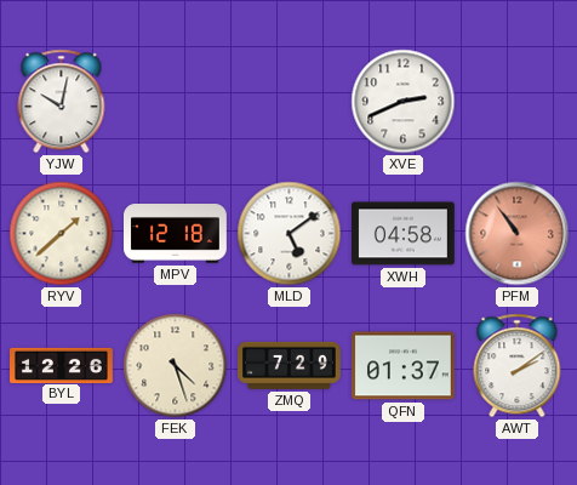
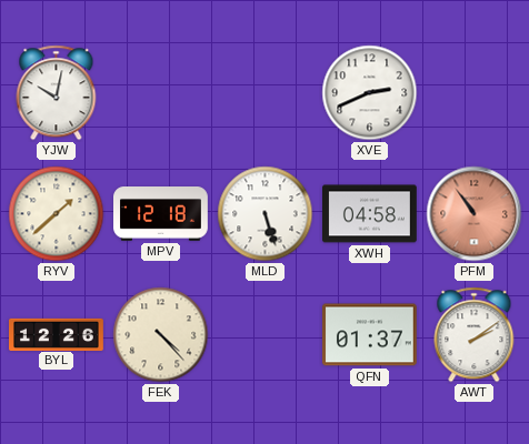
MLD: 5:09 -> 5:27
FEK: 4:27 -> 4:23
ZMQ: 7:29 -> none
